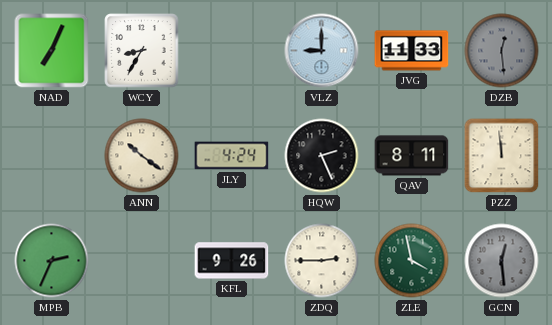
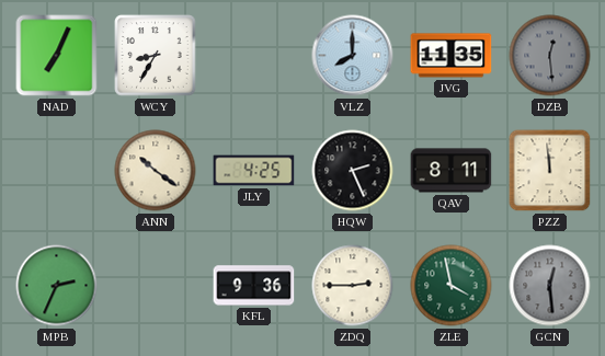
VLZ: 9:00 -> 8:00
JVG: 11:33 -> 11:35
JLY: 4:24 -> 4:25
KFL: 9:26 -> 9:36
